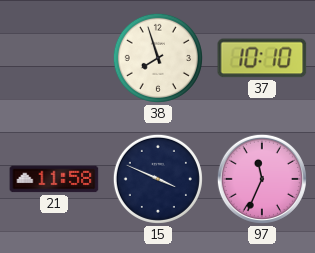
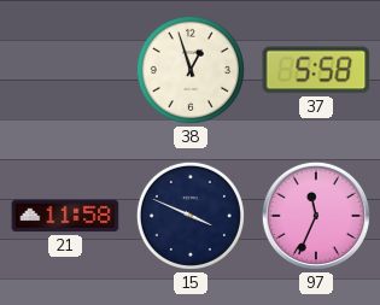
38: 7:57 -> 12:57
37: 10:10 -> 5:58
